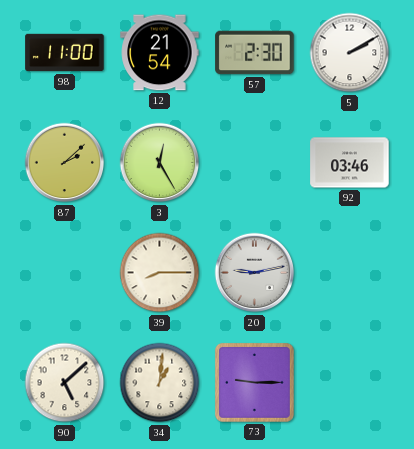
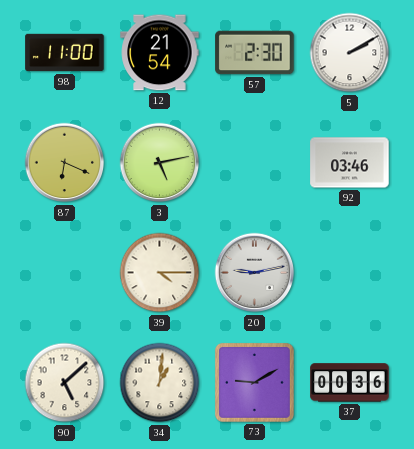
87: 2:08 -> 6:19
3: 12:25 -> 5:13
39: 8:15 -> 4:15
73: 9:15 -> 9:10
37: none -> 00:36
